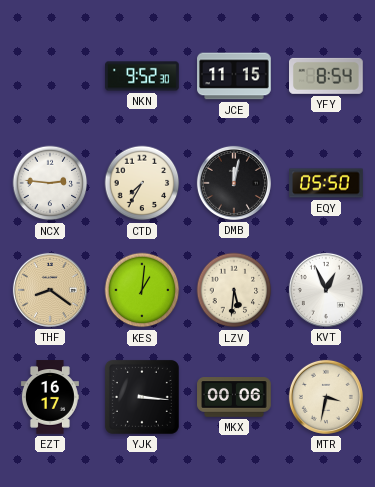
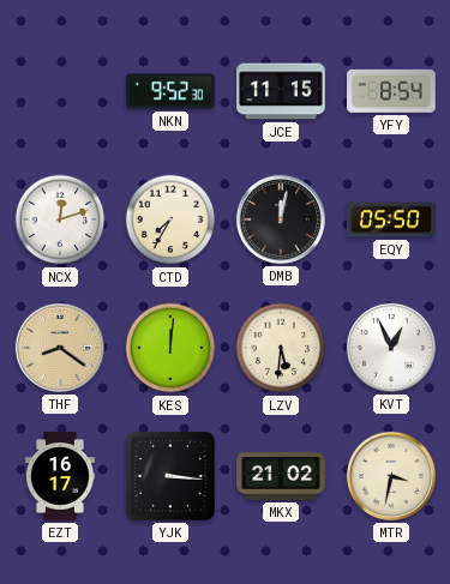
NCX: 2:46 -> 12:12
KES: 1:01 -> 12:01
MKX: 00:06 -> 21:02
